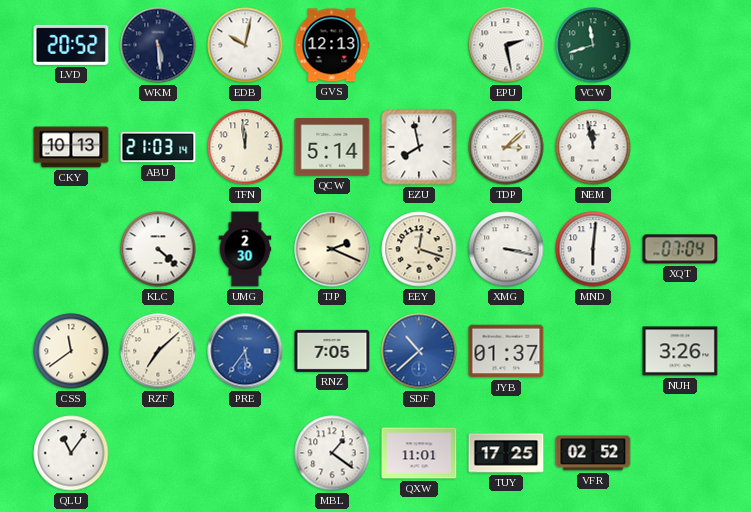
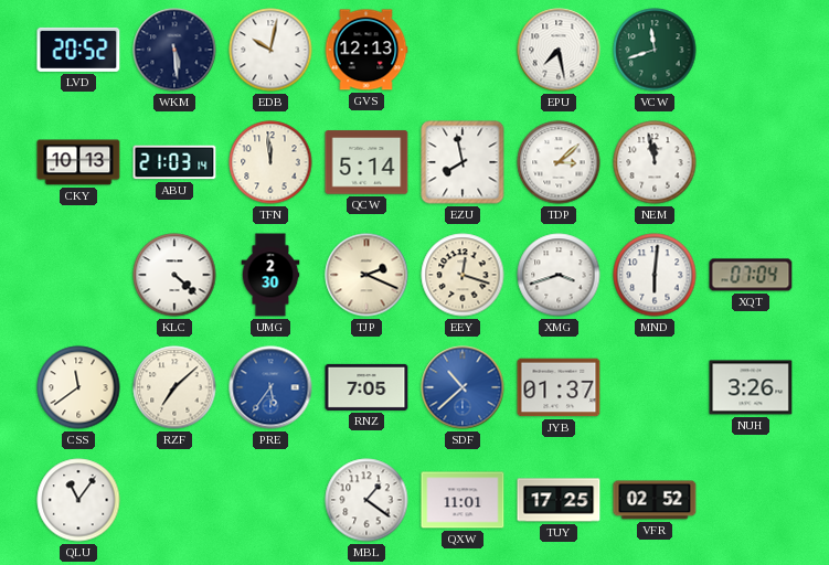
EPU: 2:28 -> 7:28
XMG: 3:17 -> 3:42
